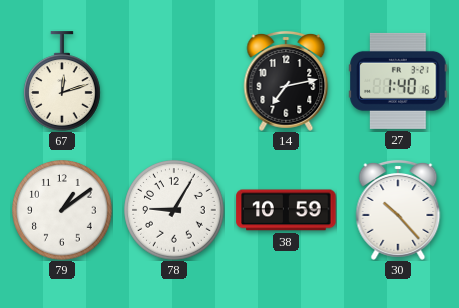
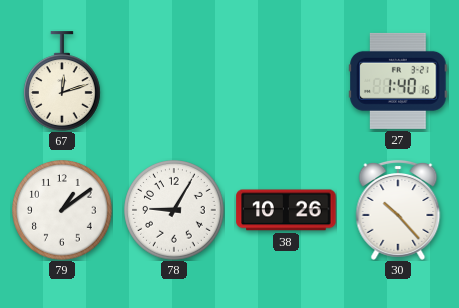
14: 7:13 -> none
38: 10:59 -> 10:26
